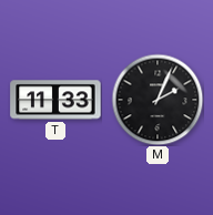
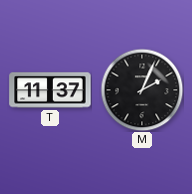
T: 11:33 -> 11:37
